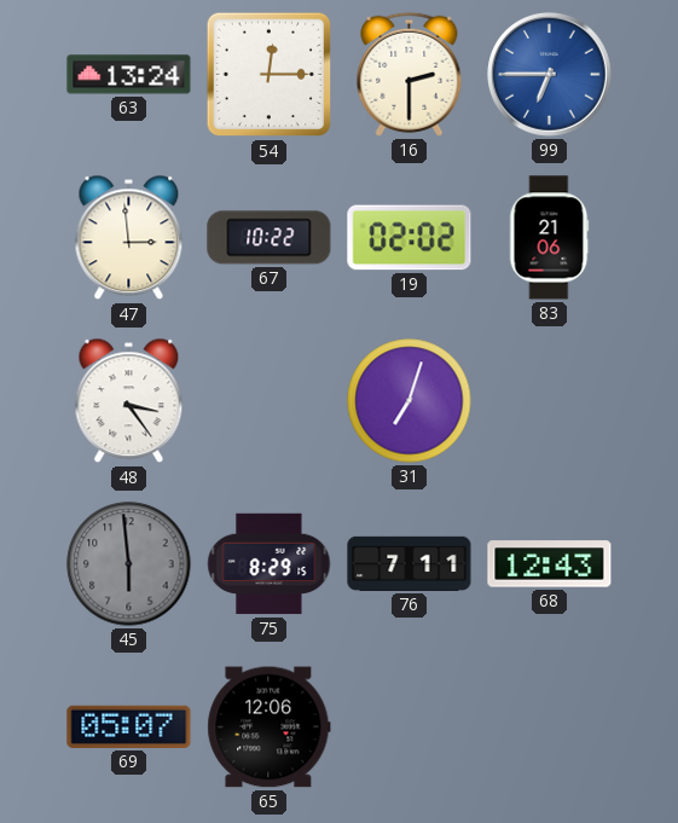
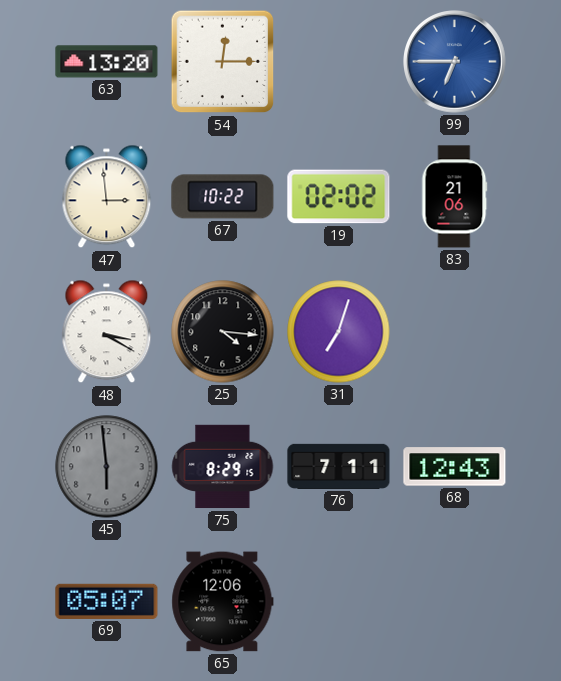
63: 13:24 -> 13:20
16: 2:30 -> none
48: 3:24 -> 3:20
25: none -> 4:16
